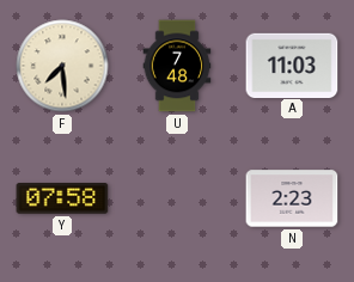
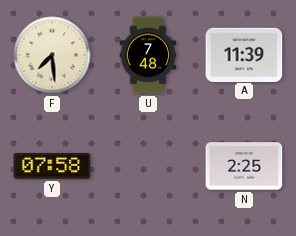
A: 11:03 -> 11:39
N: 2:23 -> 2:25
